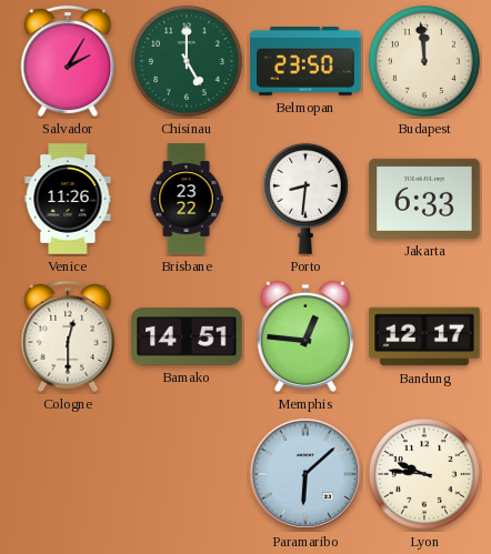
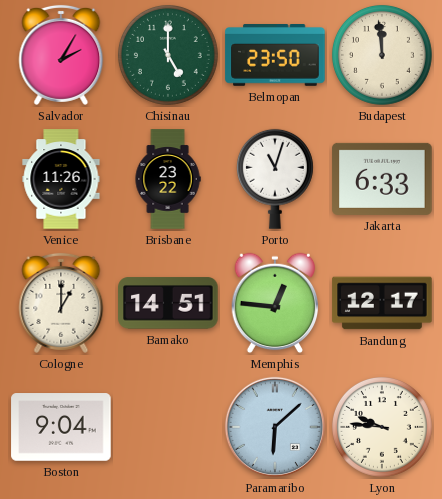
Porto: 8:31 -> 11:03
Cologne: 12:30 -> 1:00
Boston: none -> 9:04
